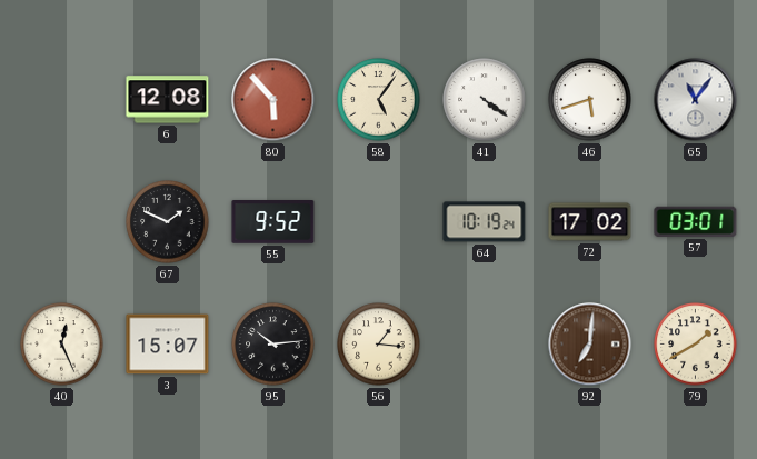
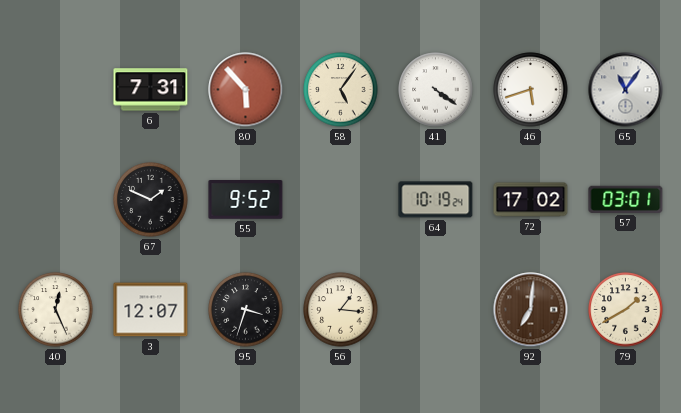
6: 12:08 -> 7:31
3: 15:07 -> 12:07
95: 10:14 -> 3:33
